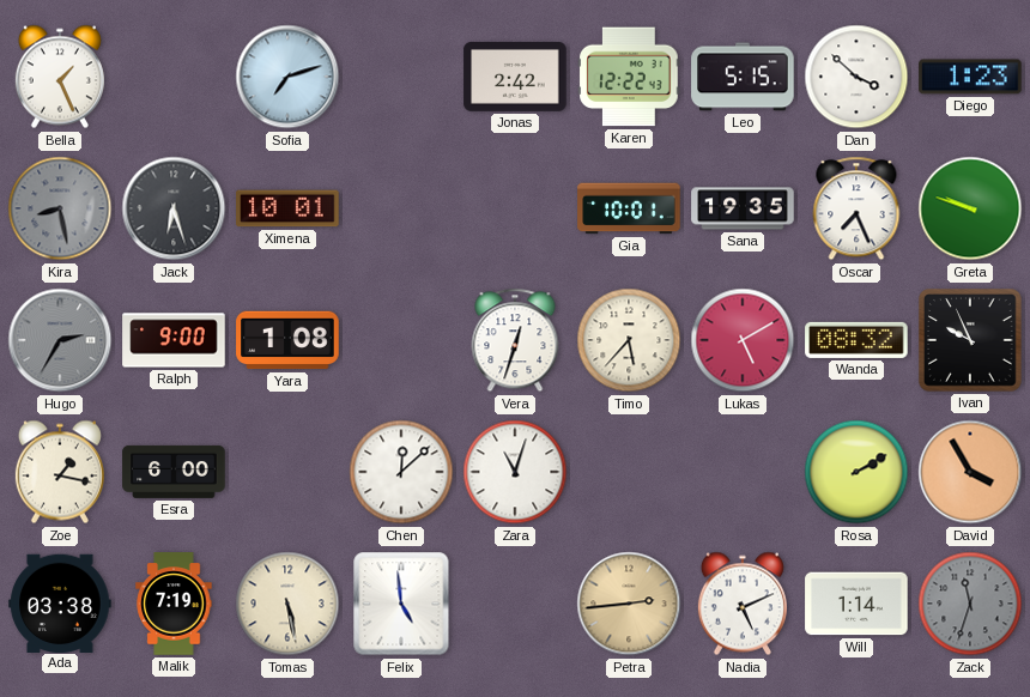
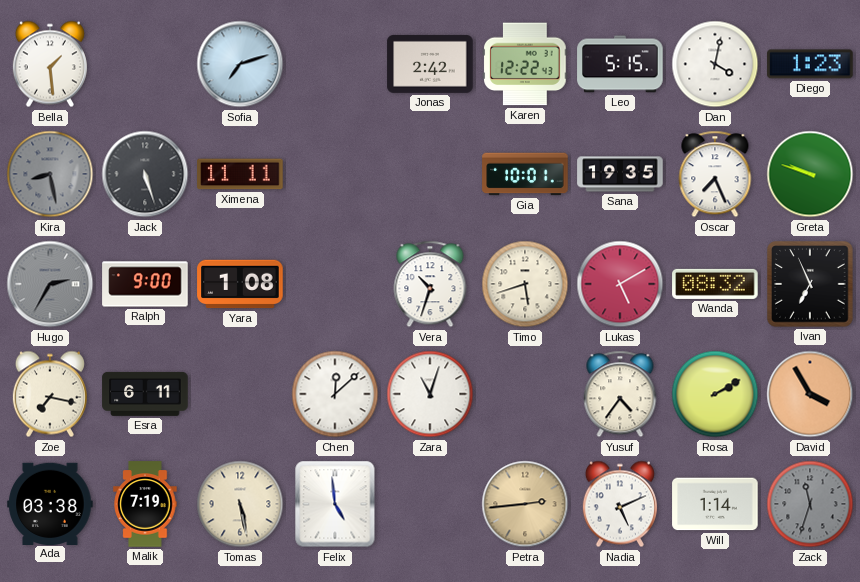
Bella: 1:26 -> 1:29
Dan: 3:52 -> 4:02
Jack: 6:27 -> 5:27
Ximena: 10:01 -> 11:11
Vera: 12:33 -> 10:33
Timo: 5:37 -> 5:42
Ivan: 9:56 -> 6:56
Zoe: 1:17 -> 7:17
Esra: 6:00 -> 6:11
Yusuf: none -> 4:36
